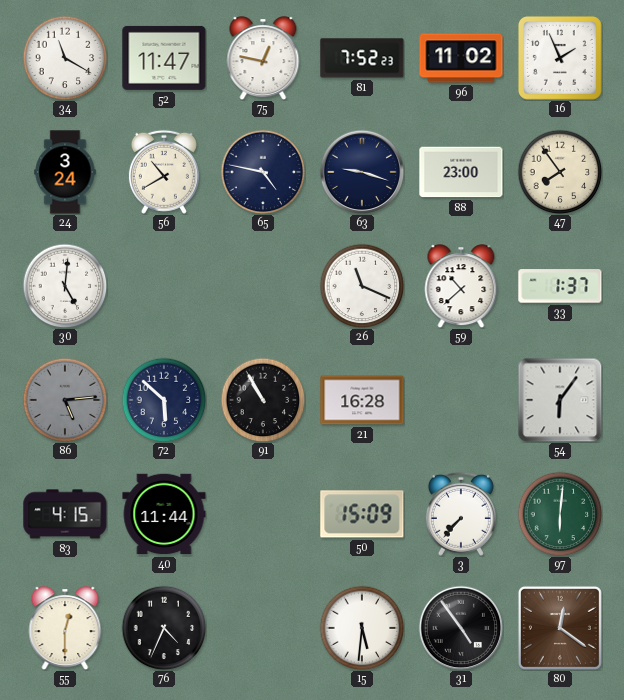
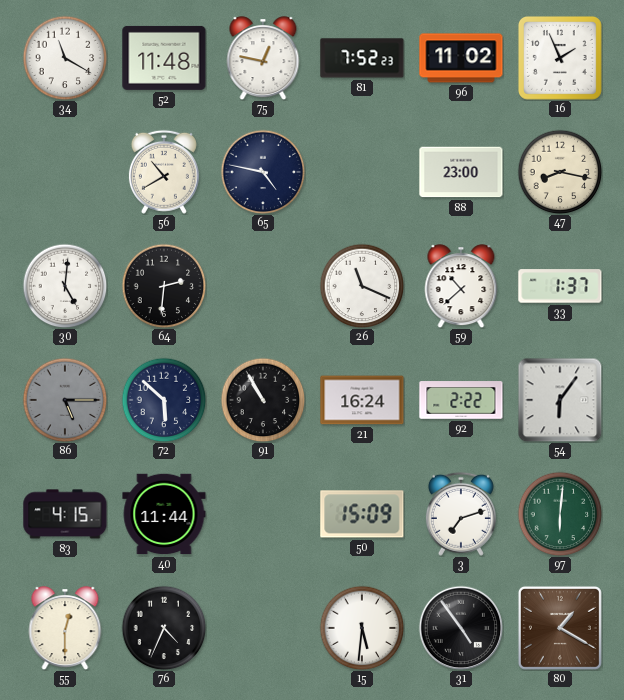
52: 11:47 -> 11:48
24: 3:24 -> none
63: 9:18 -> none
47: 7:54 -> 8:17
64: none -> 2:31
86: 5:14 -> 5:15
21: 16:28 -> 16:24
92: none -> 2:22
3: 7:37 -> 7:12
80: 12:21 -> 1:20
